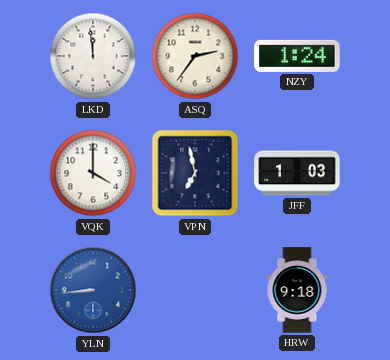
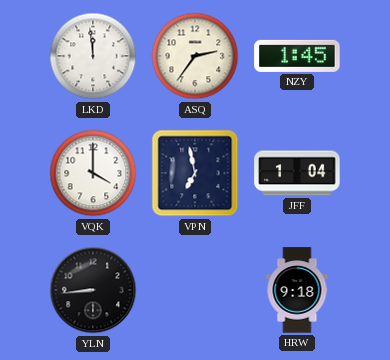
NZY: 1:24 -> 1:45
JFF: 1:03 -> 1:04
YLN dial: blue -> black
